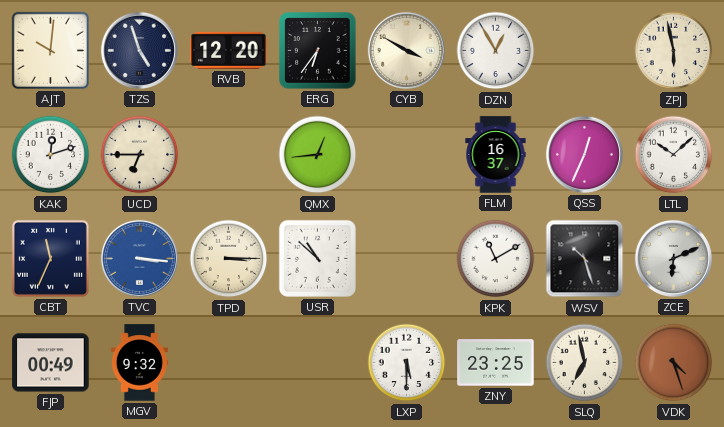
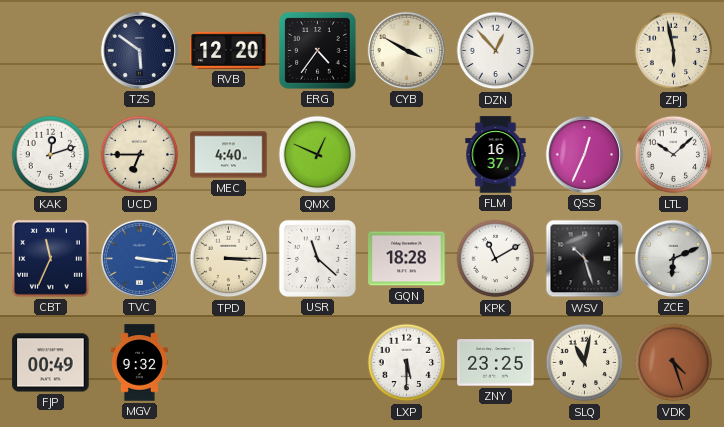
AJT: 10:01 -> none
TZS: 4:57 -> 5:51
ERG: 6:36 -> 4:36
DZN: 12:55 -> 12:53
MEC: none -> 4:40
QMX: 12:44 -> 12:49
USR: 10:52 -> 11:22
GQN: none -> 18:28
SLQ: 6:58 -> 11:02
